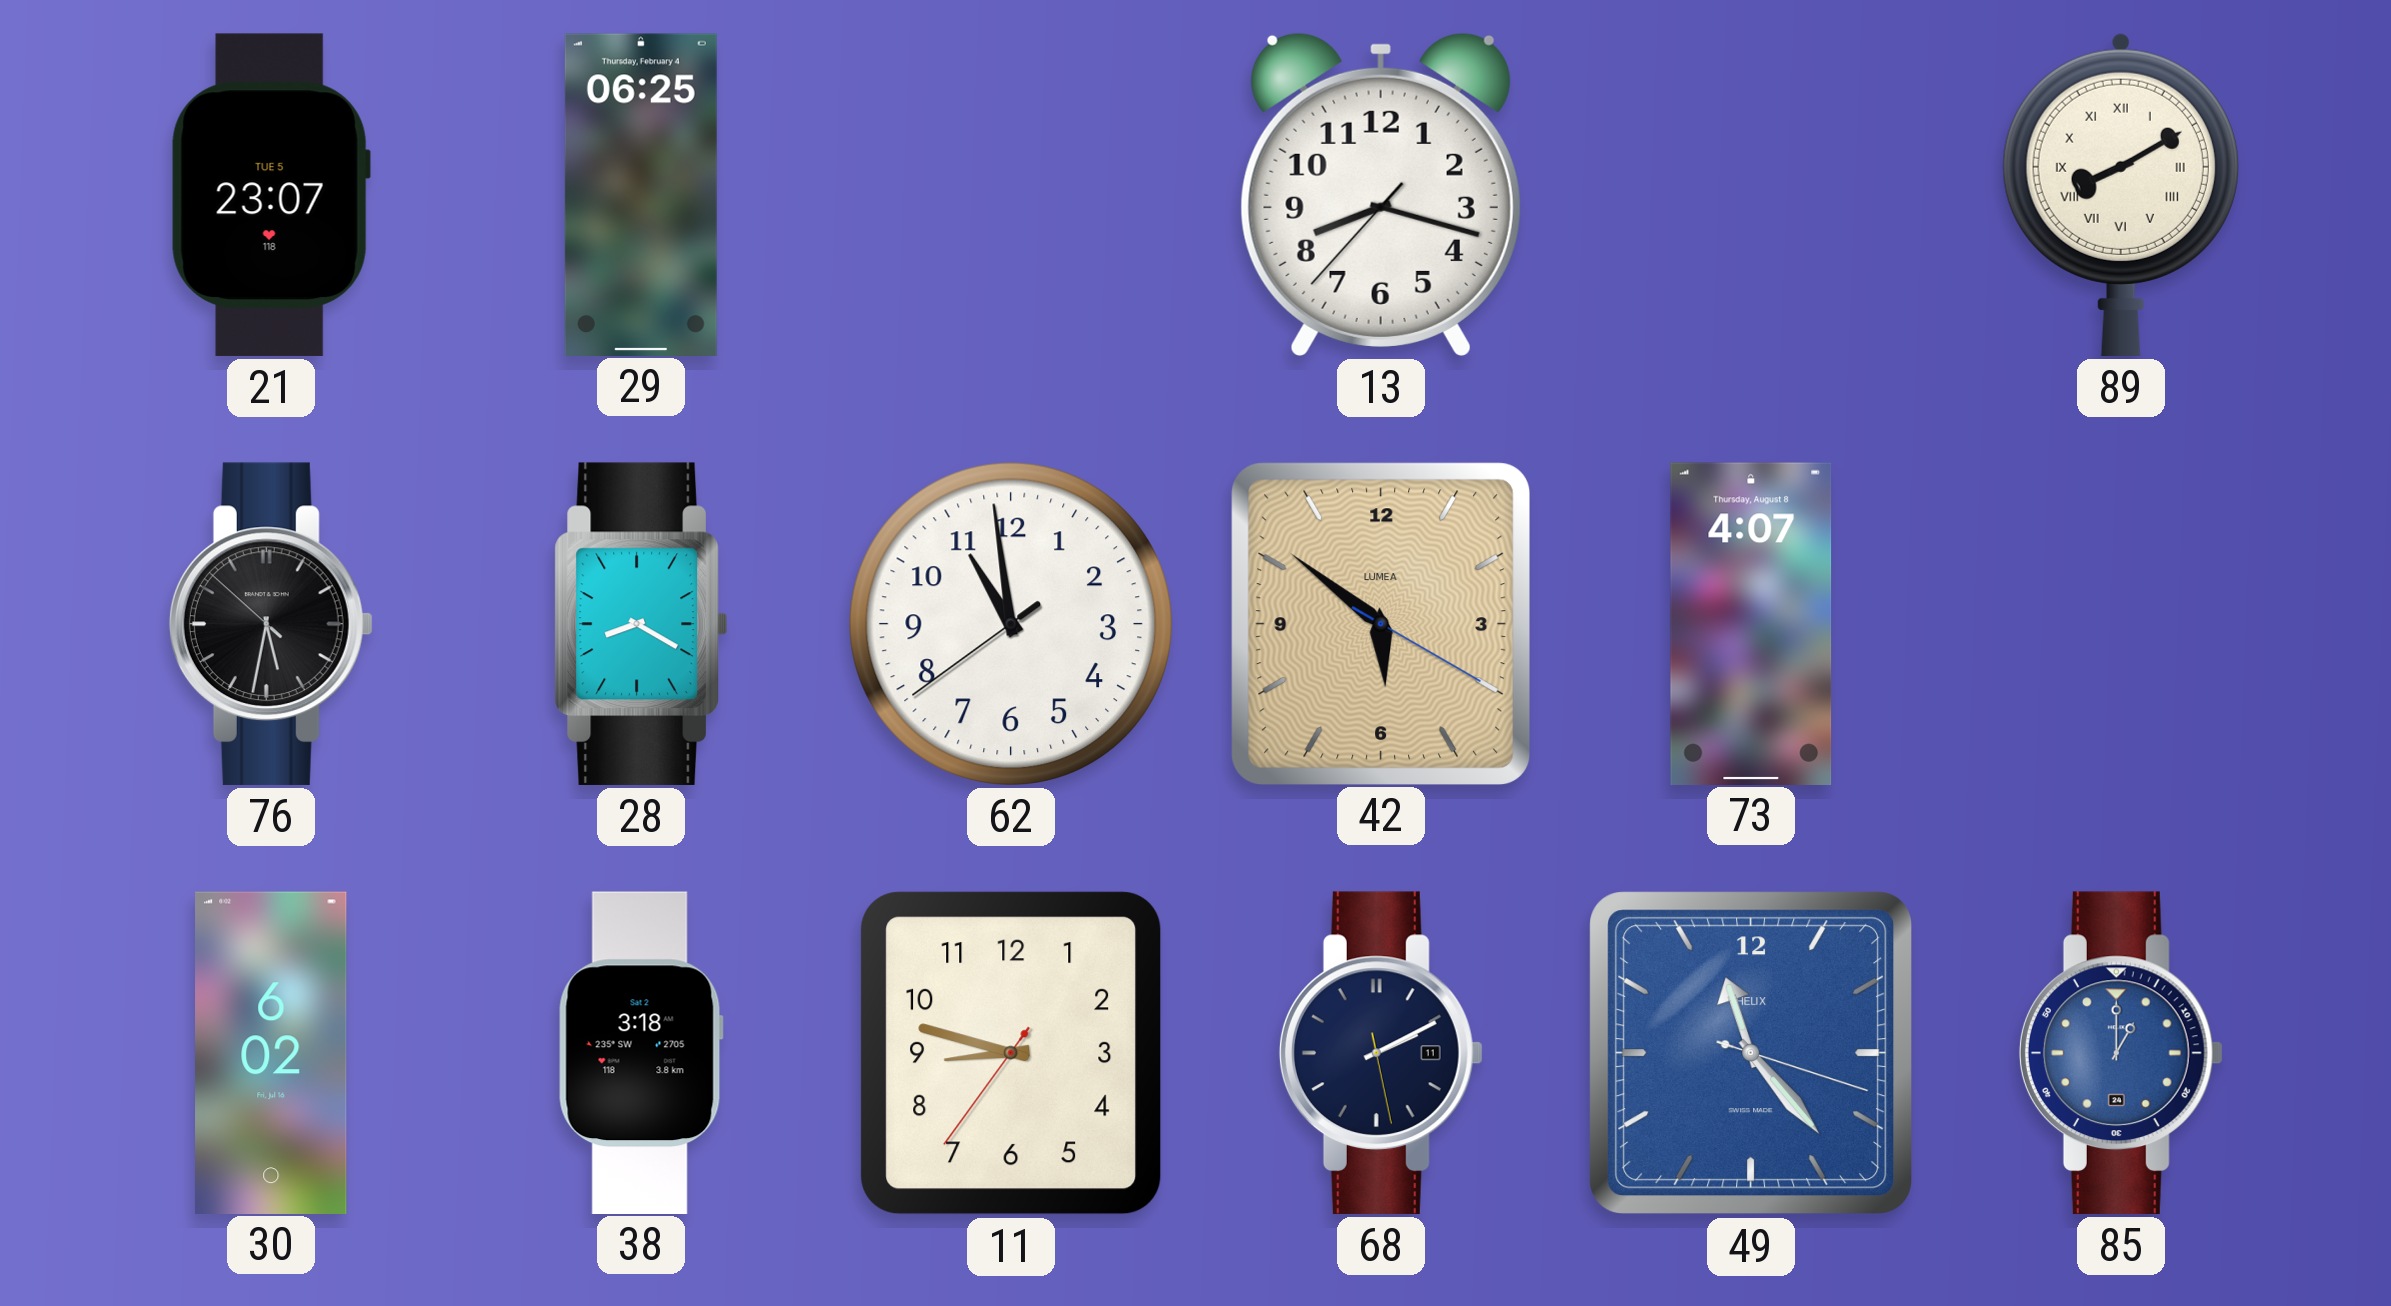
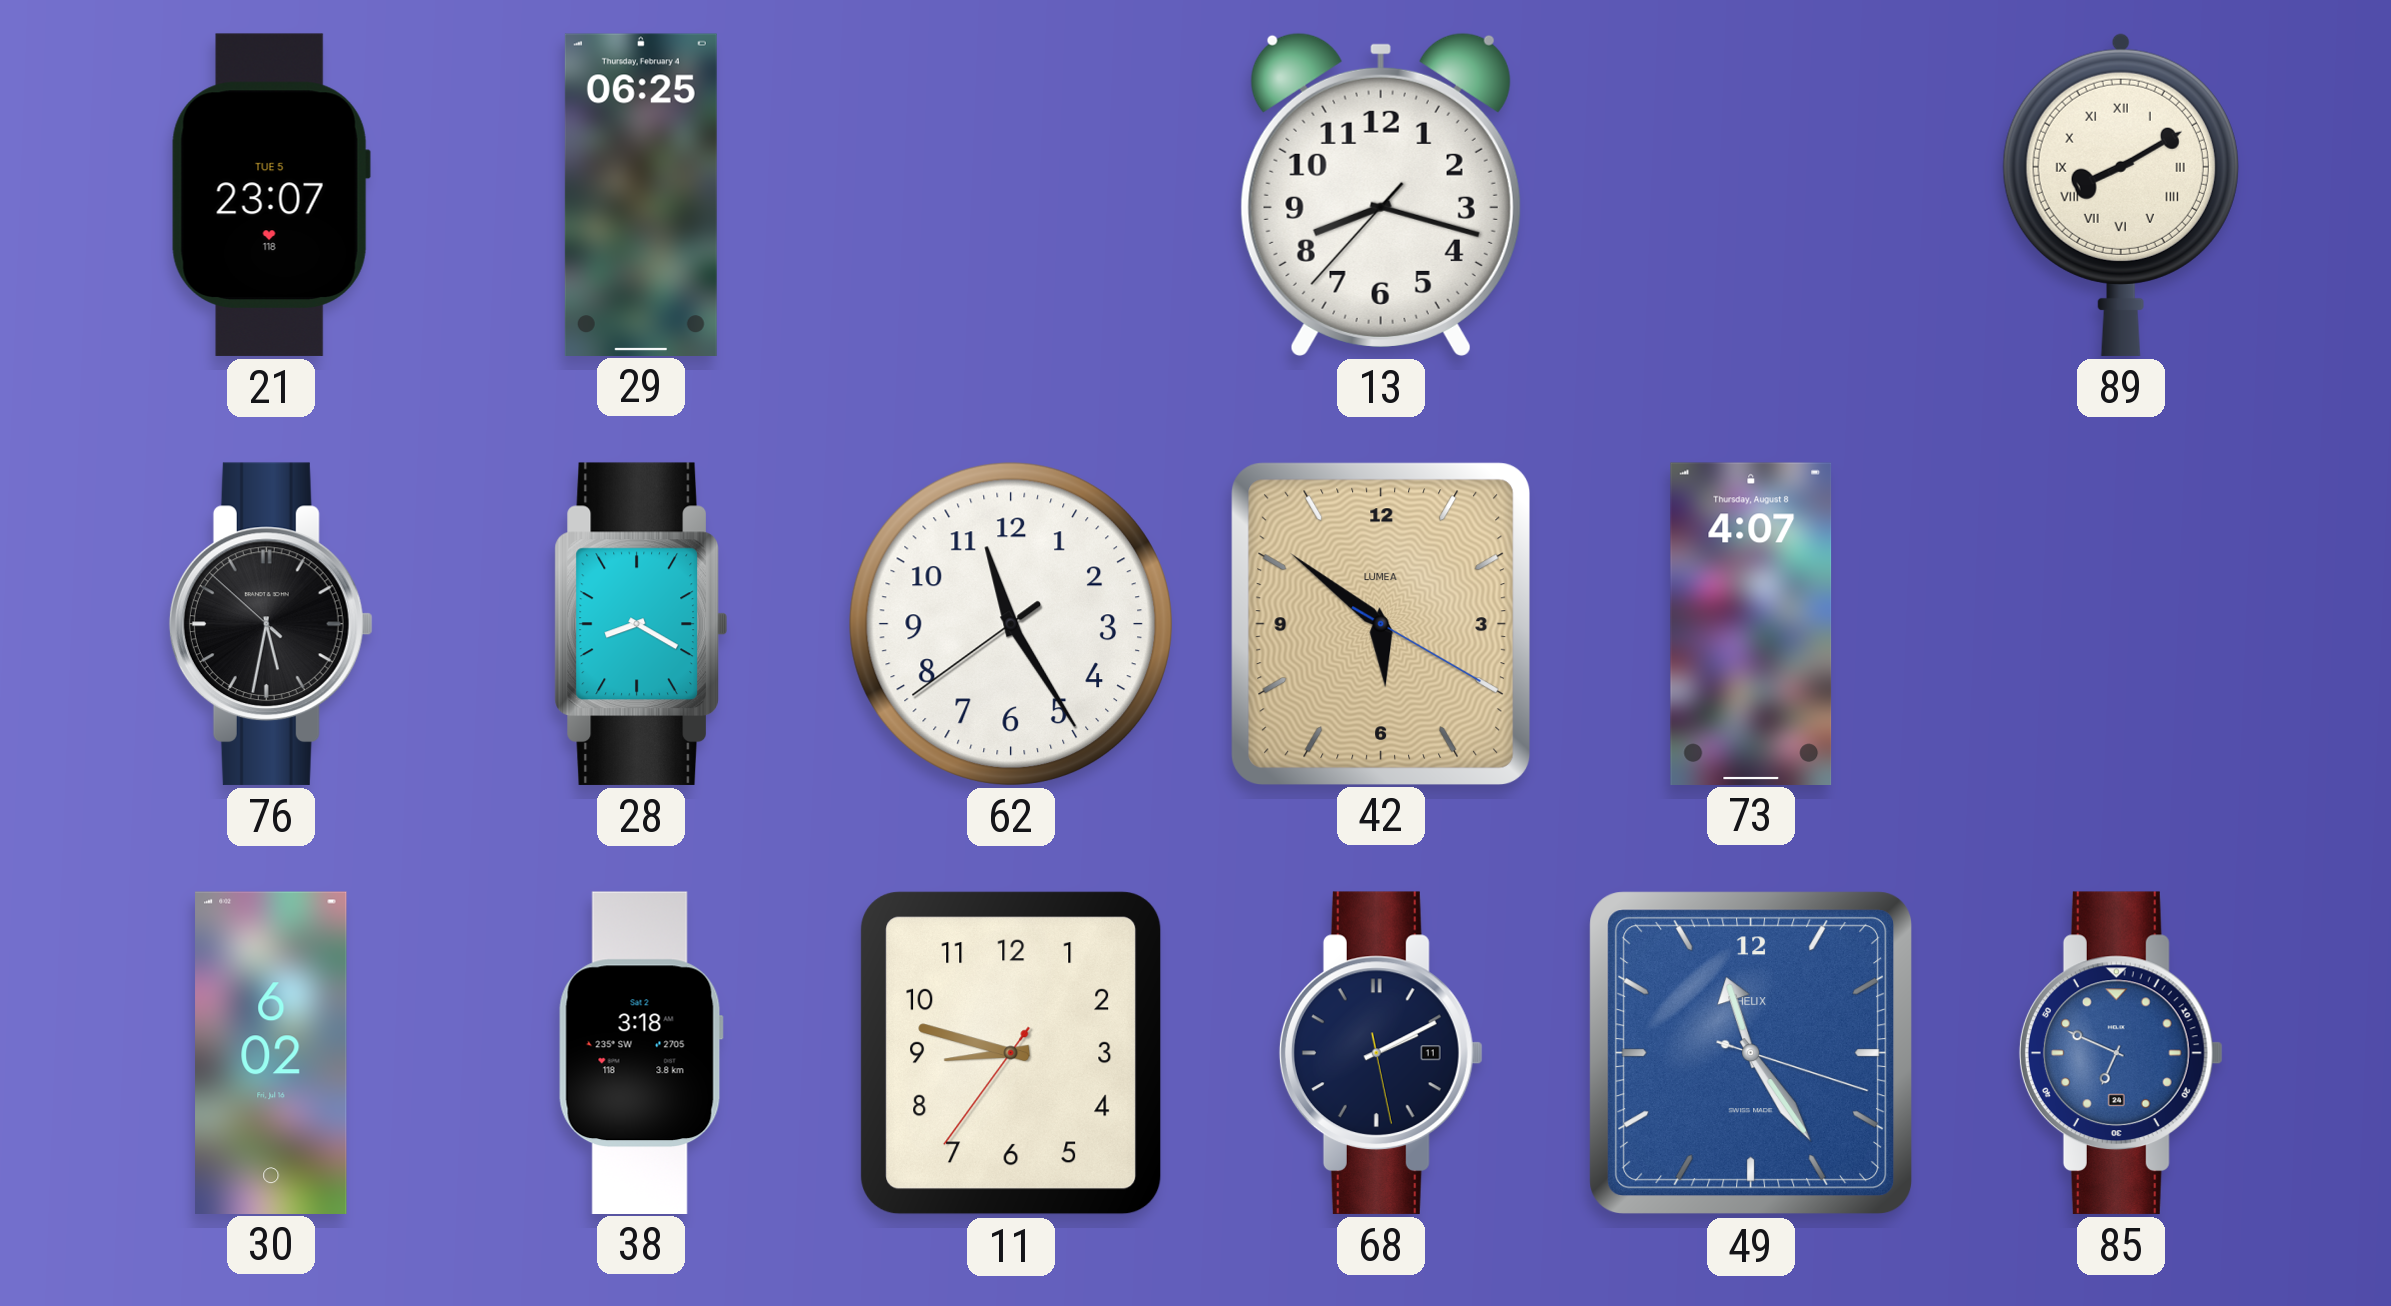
62: 10:58 -> 11:24
49: 11:23 -> 11:24
85: 1:00 -> 6:49
